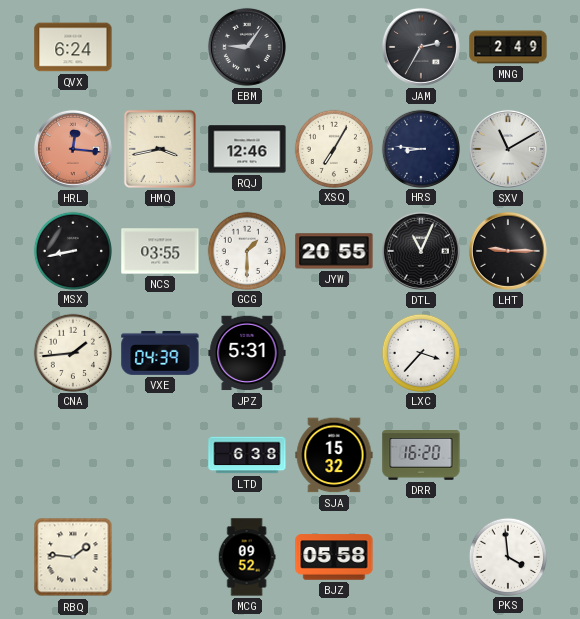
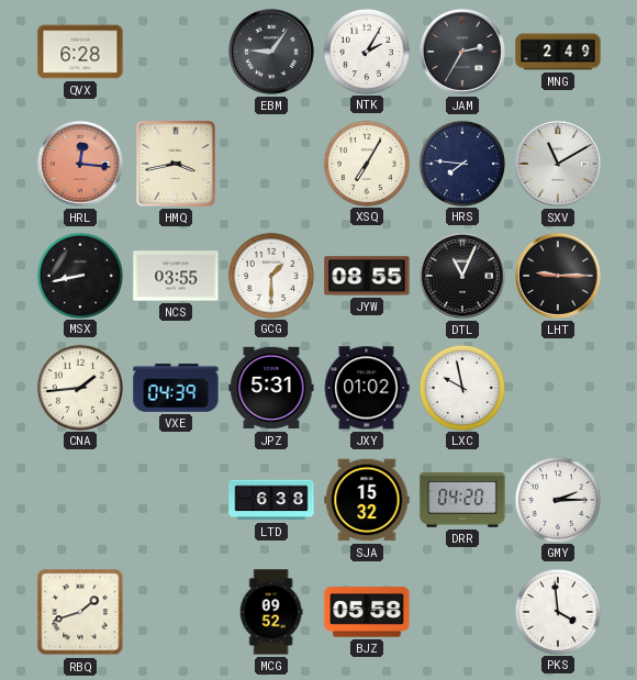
QVX: 6:24 -> 6:28
NTK: none -> 2:05
RQJ: 12:46 -> none
HRS: 8:46 -> 7:46
JYW: 20:55 -> 08:55
JXY: none -> 01:02
LXC: 3:37 -> 9:58
DRR: 16:20 -> 04:20
GMY: none -> 2:15
RBQ: 1:46 -> 1:42
